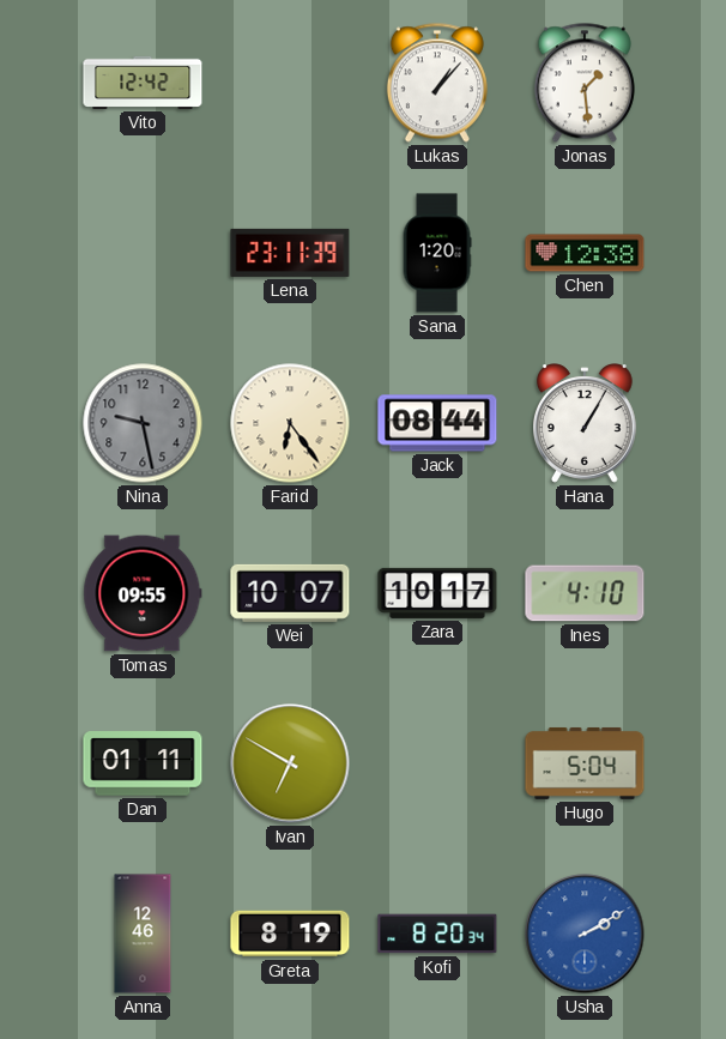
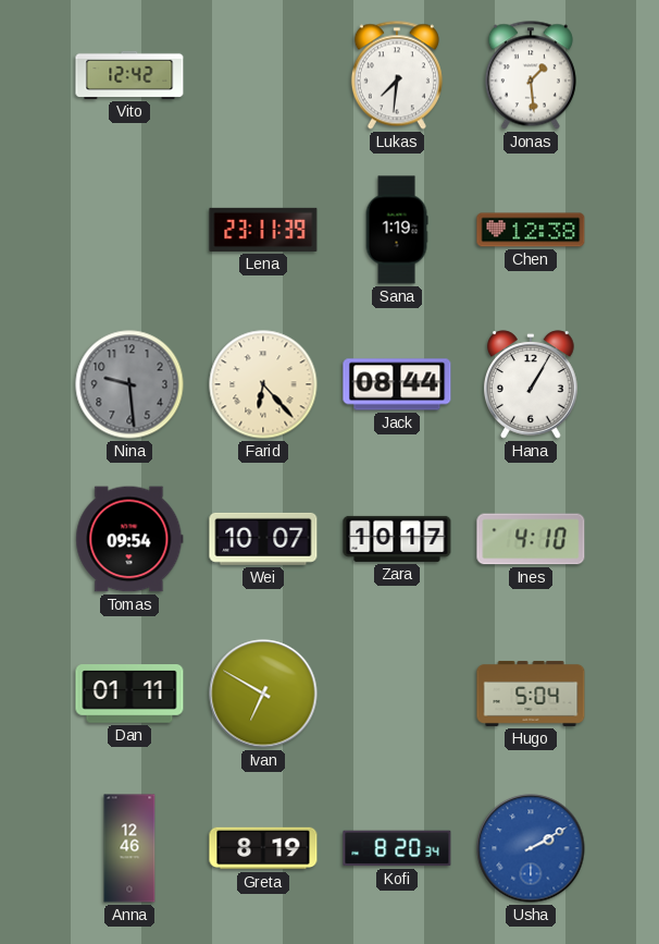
Lukas: 1:07 -> 7:31
Sana: 1:20 -> 1:19
Nina: 9:28 -> 9:29
Farid: 6:24 -> 6:23
Tomas: 09:55 -> 09:54
